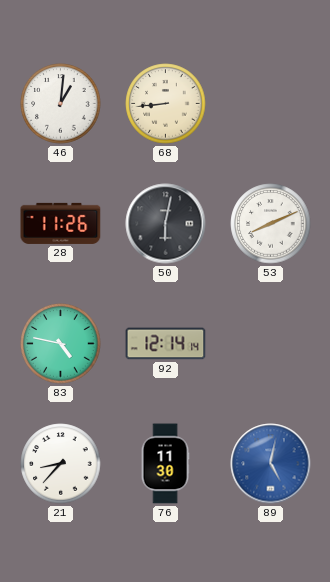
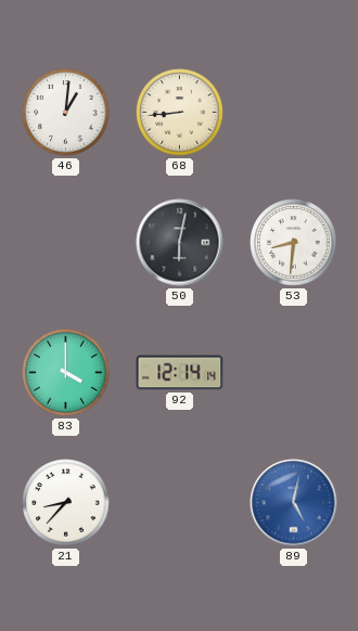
28: 11:26 -> none
53: 8:11 -> 8:31
83: 4:47 -> 4:00
76: 11:30 -> none
